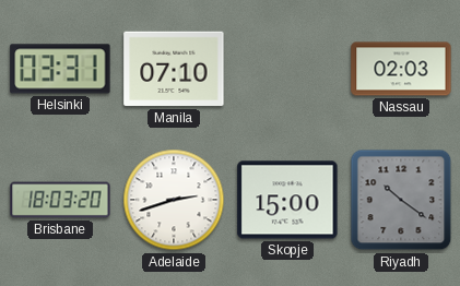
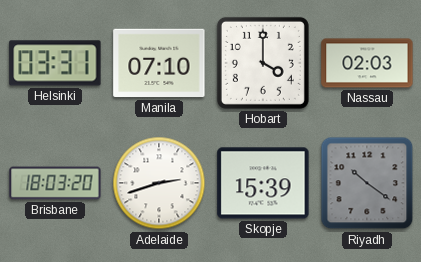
Hobart: none -> 4:00
Skopje: 15:00 -> 15:39
